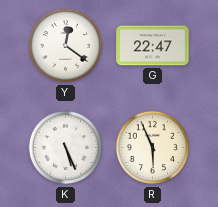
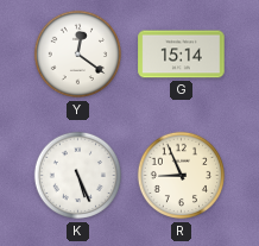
G: 22:47 -> 15:14
R: 5:56 -> 8:56
